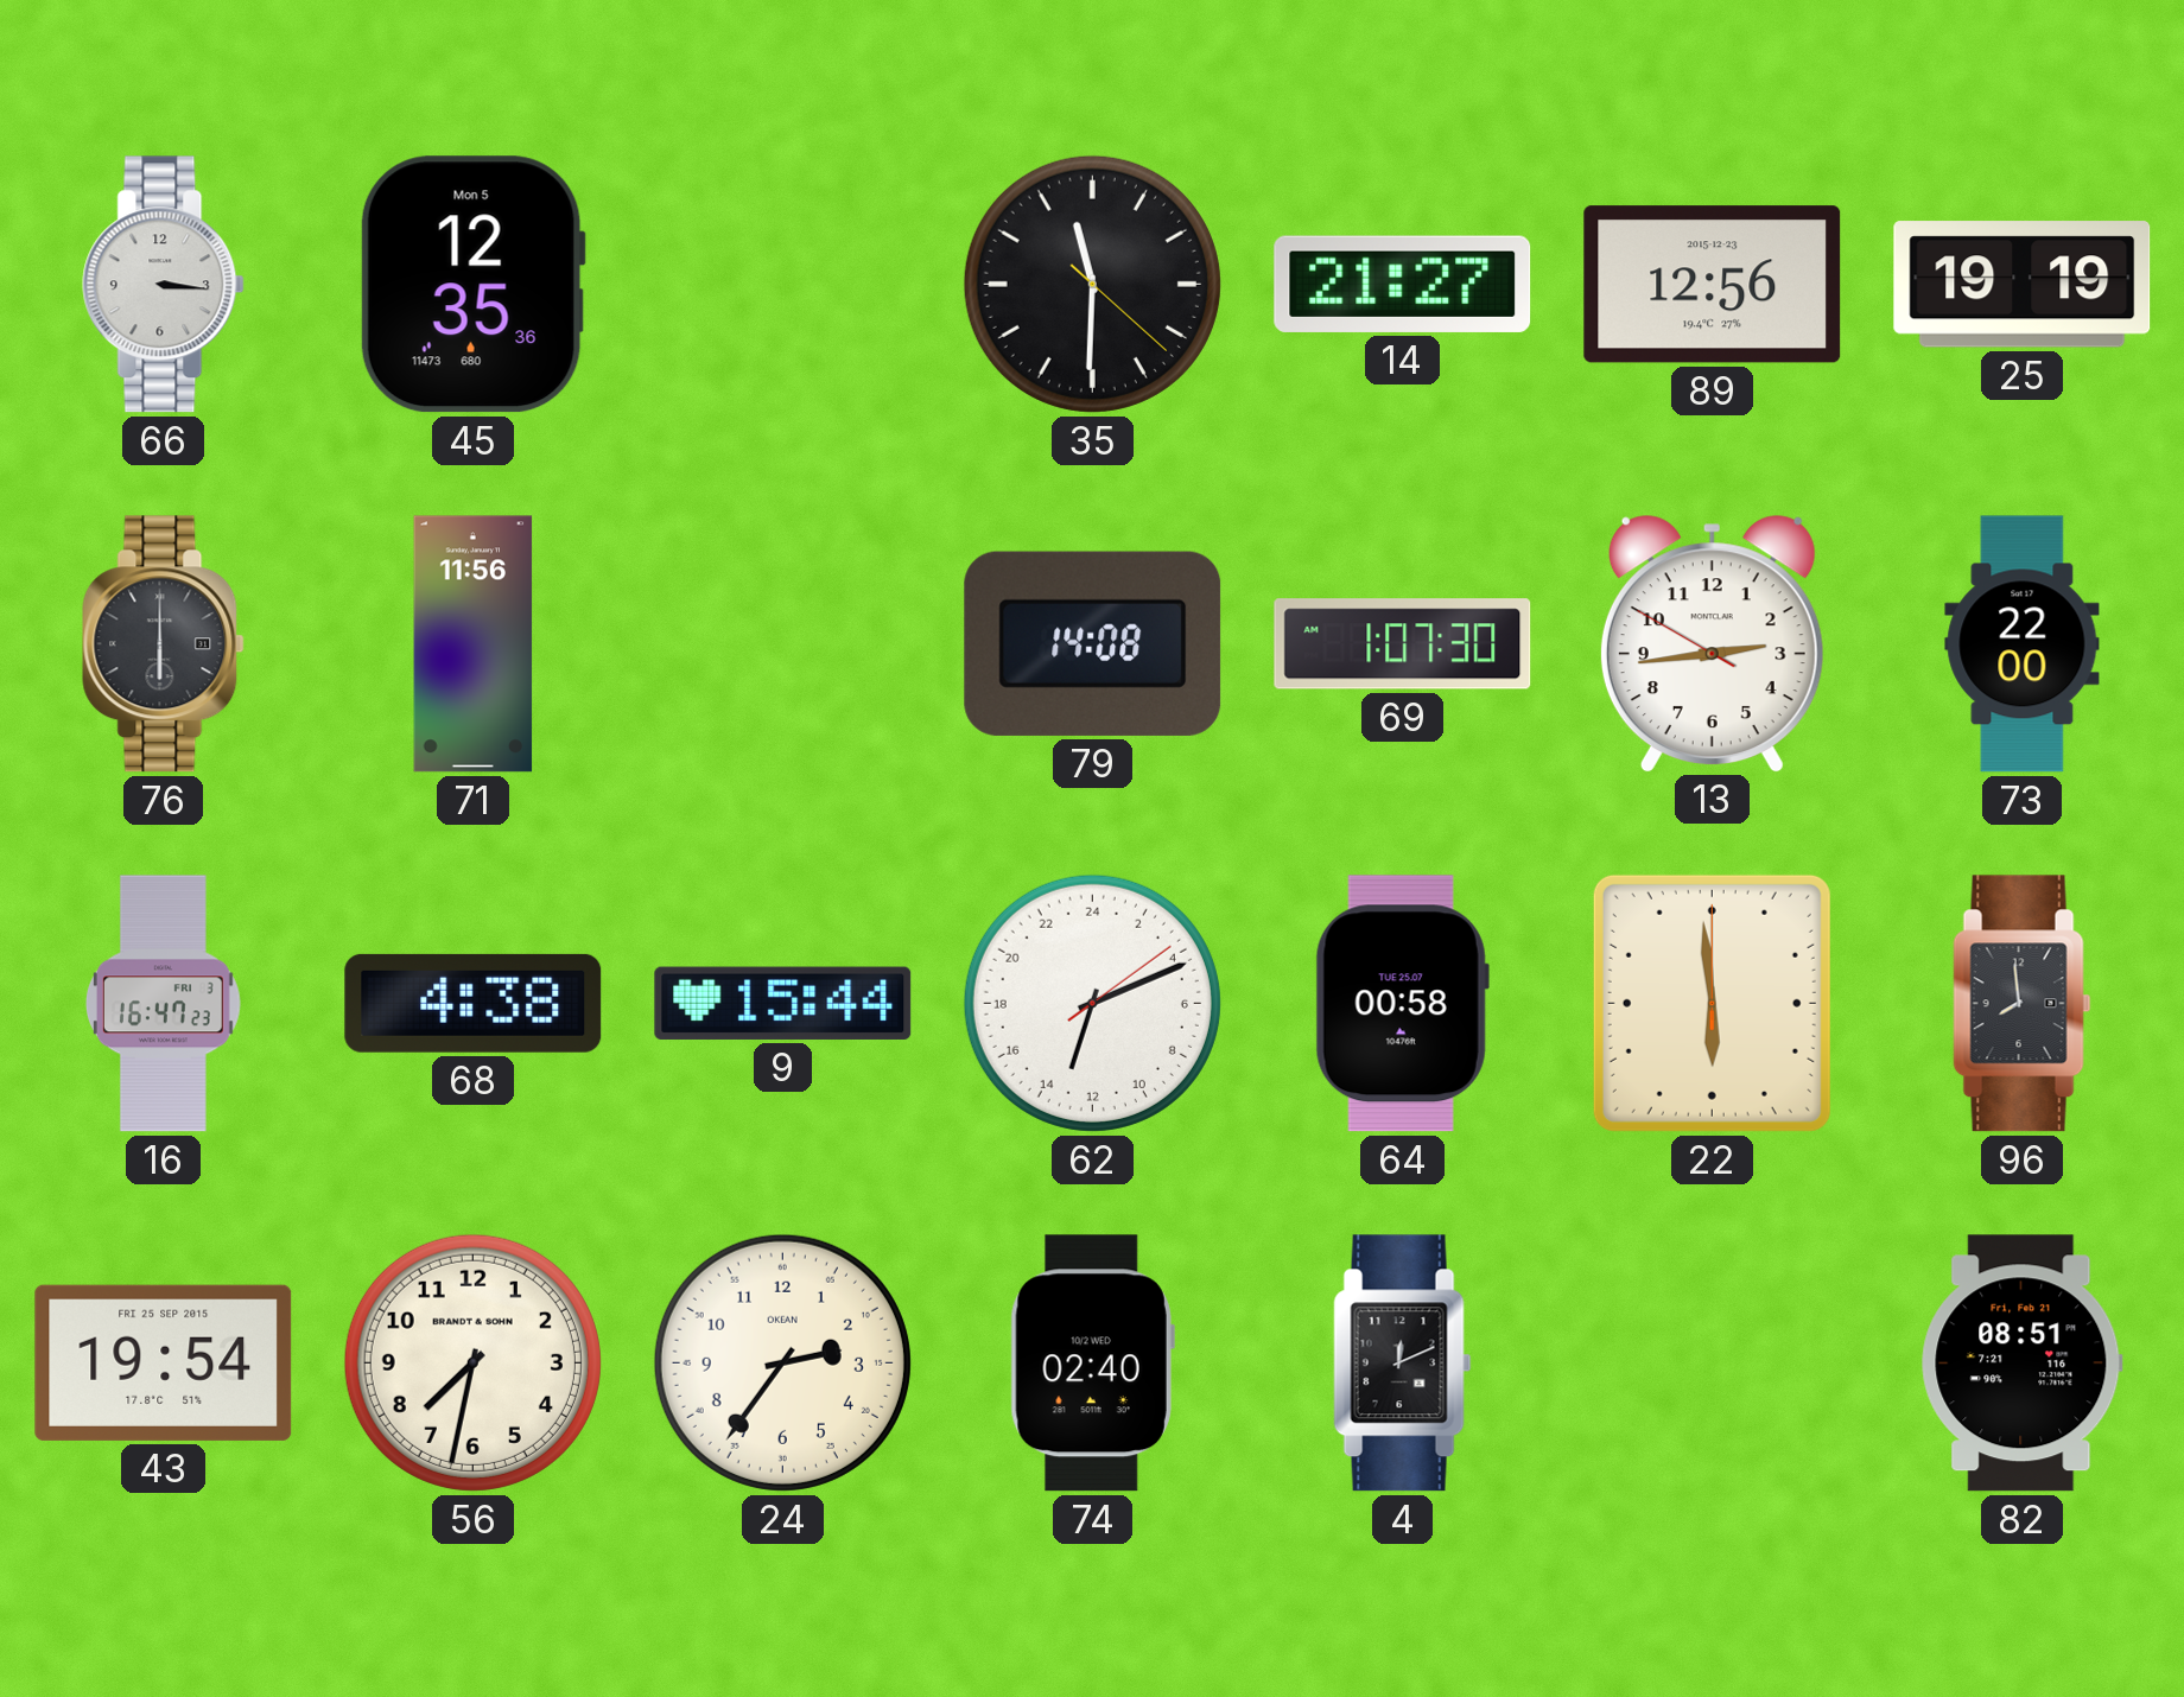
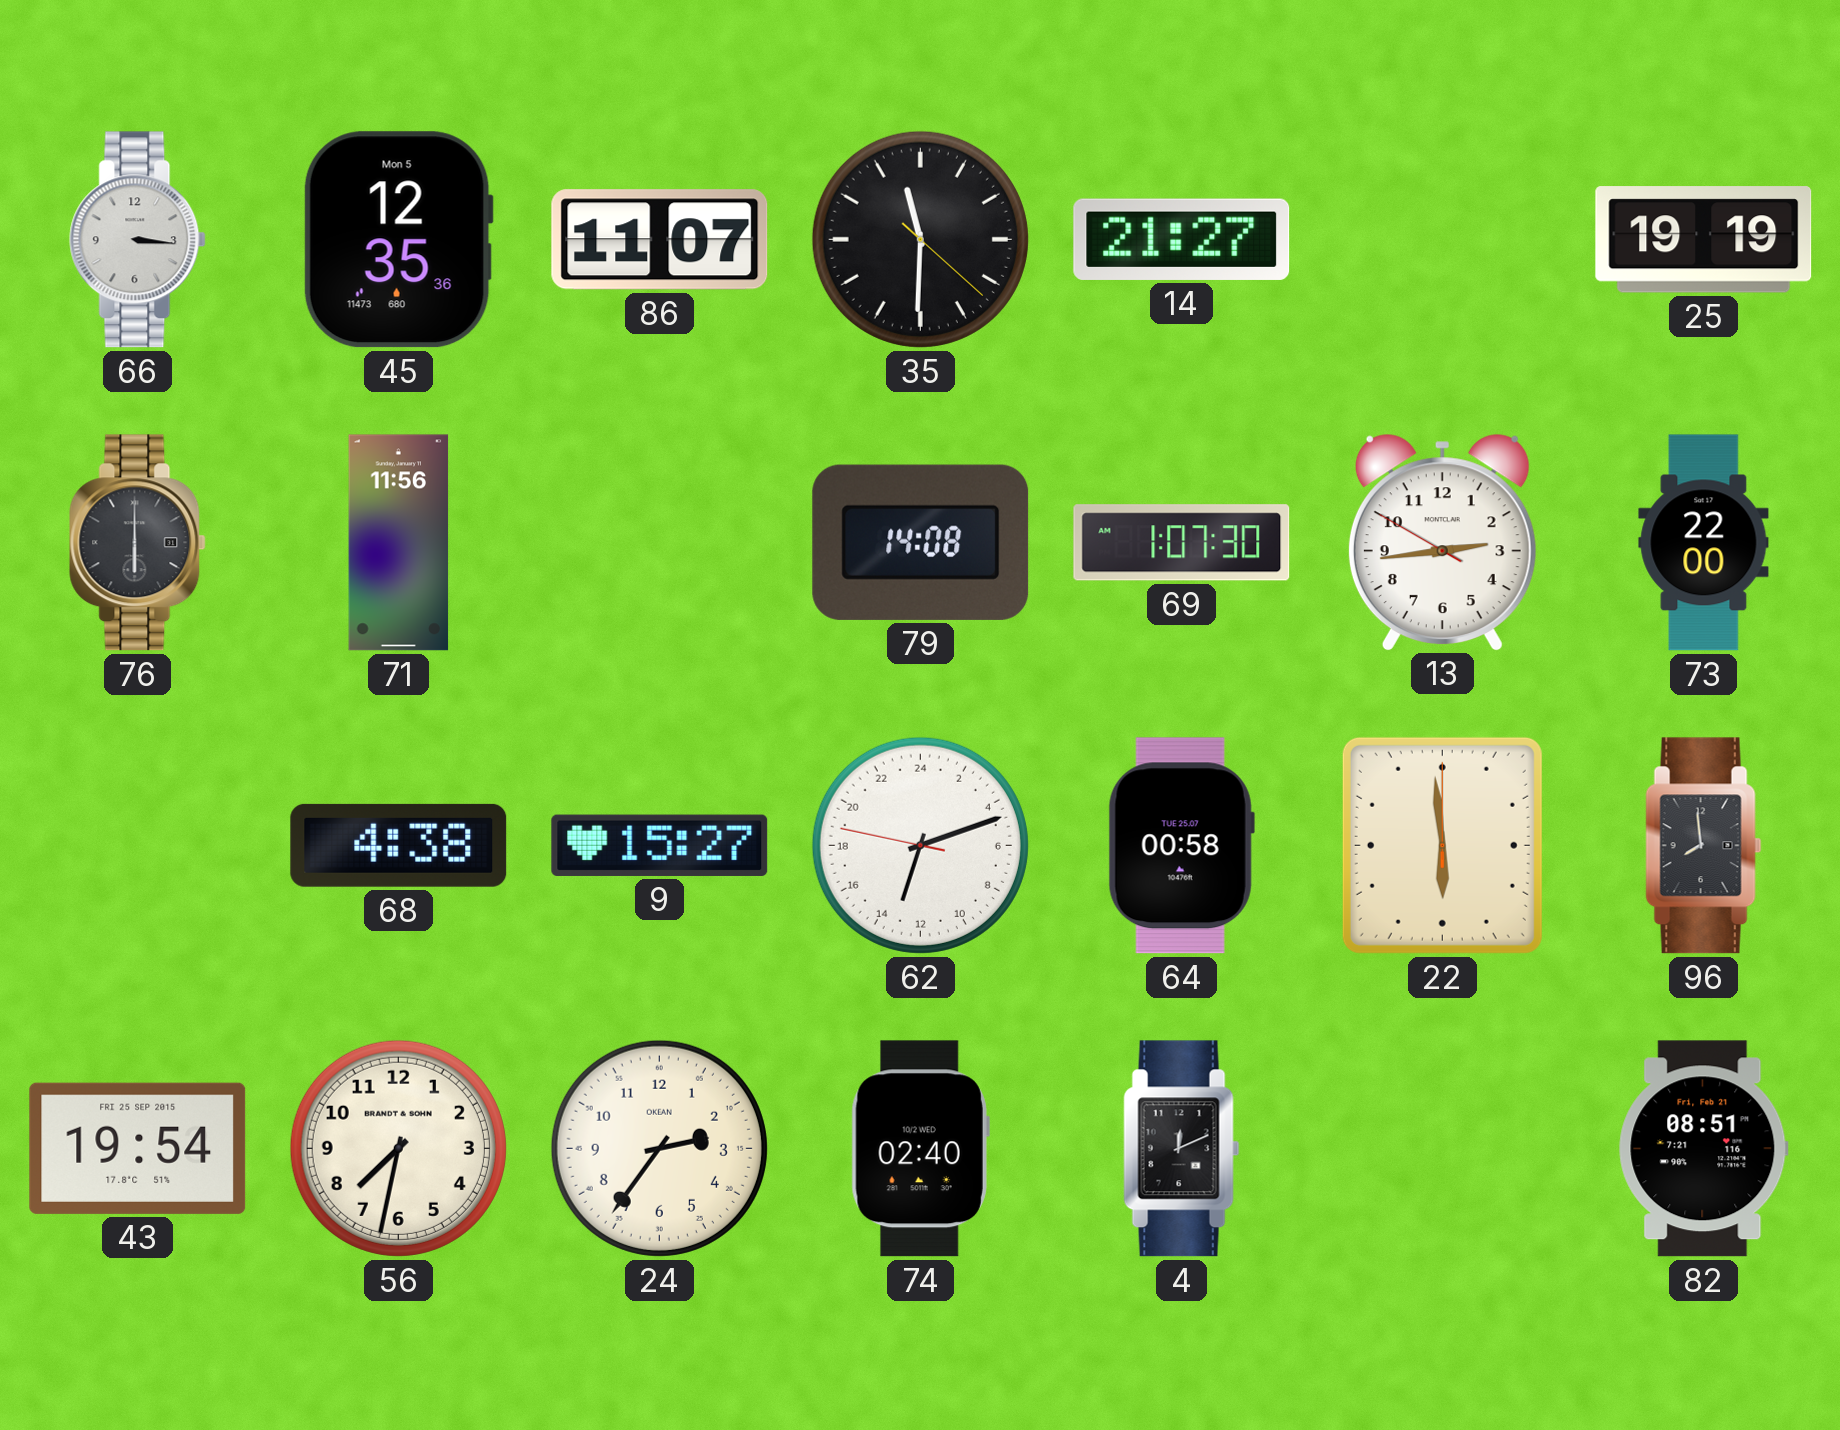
86: none -> 11:07
89: 12:56 -> none
16: 16:47 -> none
9: 15:44 -> 15:27
62: 13:11:09 -> 13:11:47
